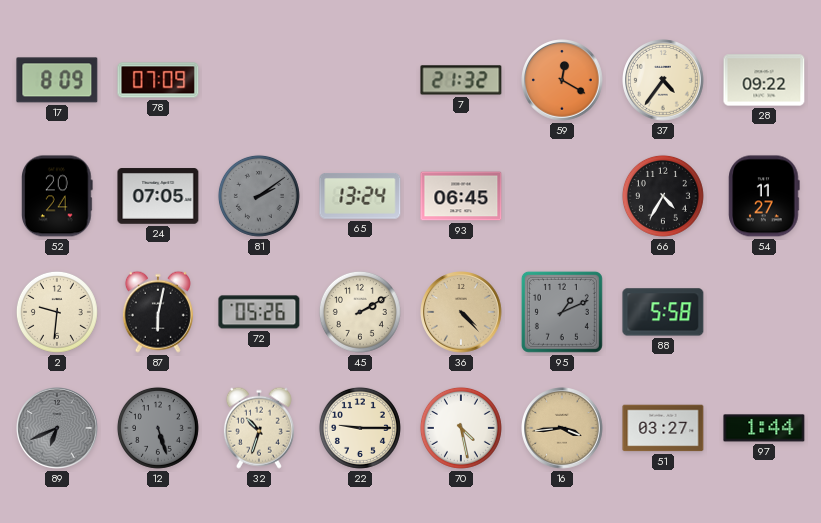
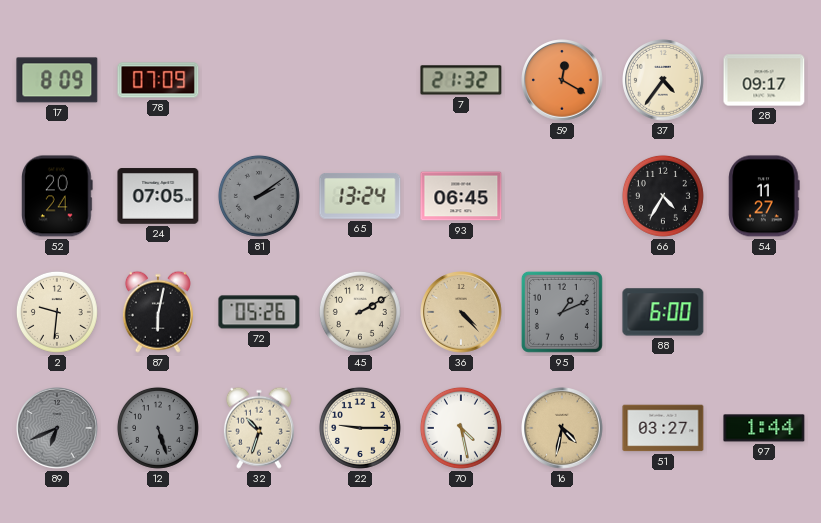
28: 09:22 -> 09:17
88: 5:58 -> 6:00
16: 3:44 -> 4:32
